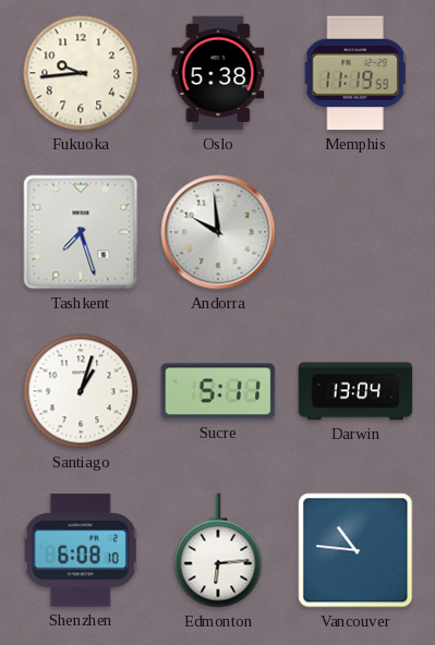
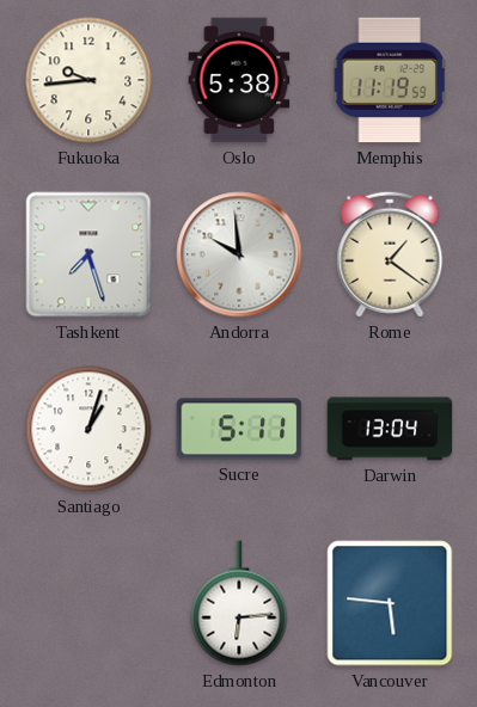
Rome: none -> 1:21
Shenzhen: 6:08 -> none
Vancouver: 10:46 -> 5:46
